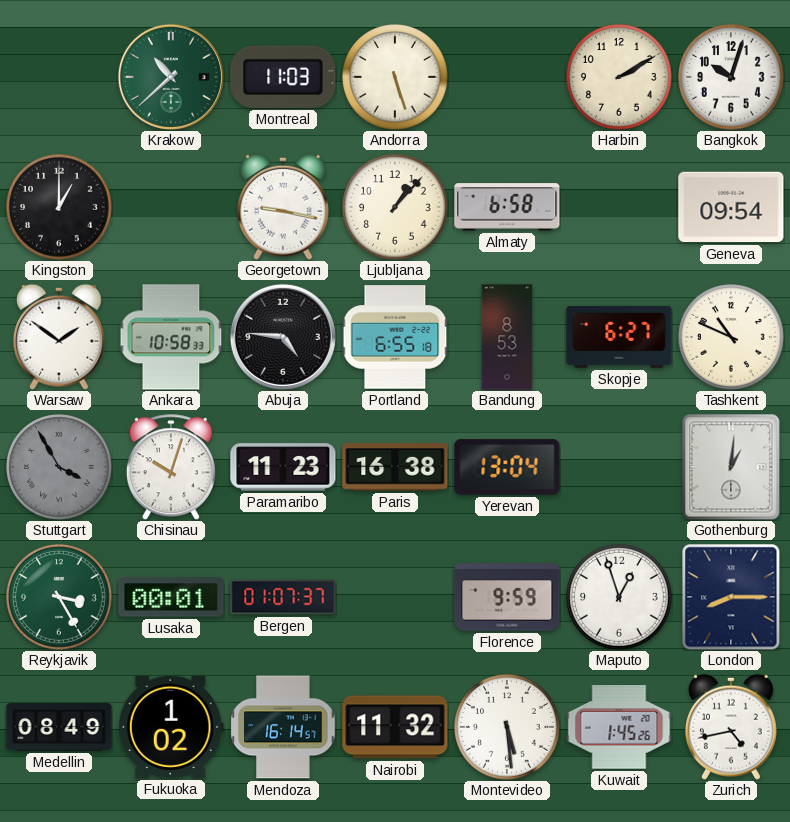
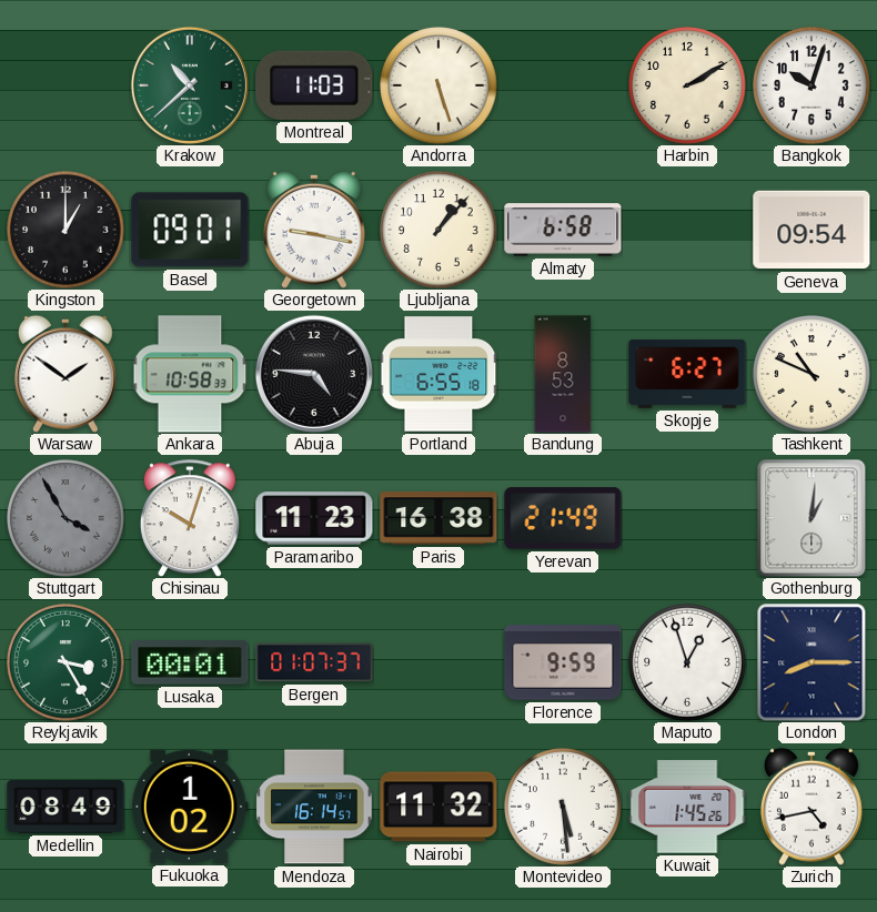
Basel: none -> 09:01
Yerevan: 13:04 -> 21:49
